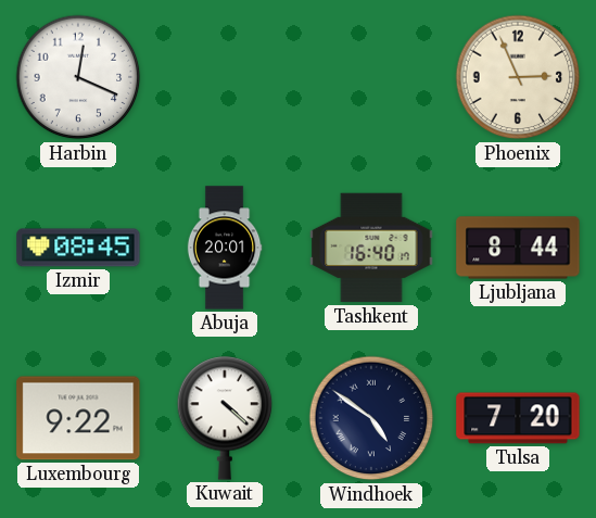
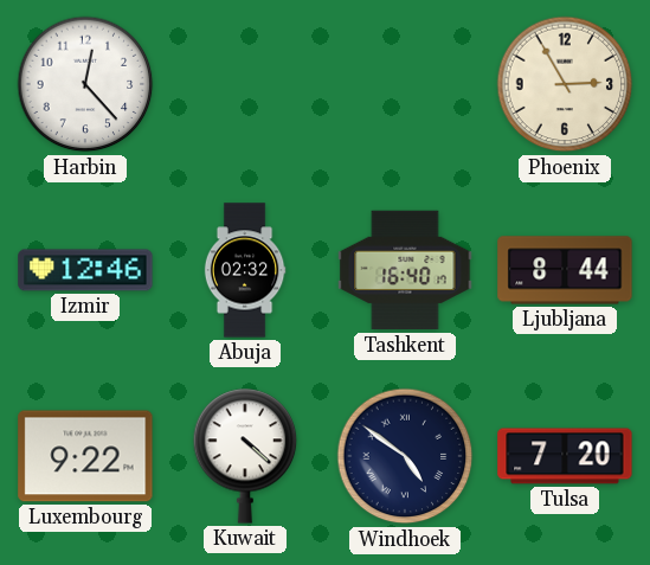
Harbin: 12:19 -> 12:23
Phoenix: 2:56 -> 2:55
Izmir: 08:45 -> 12:46
Abuja: 20:01 -> 02:32
